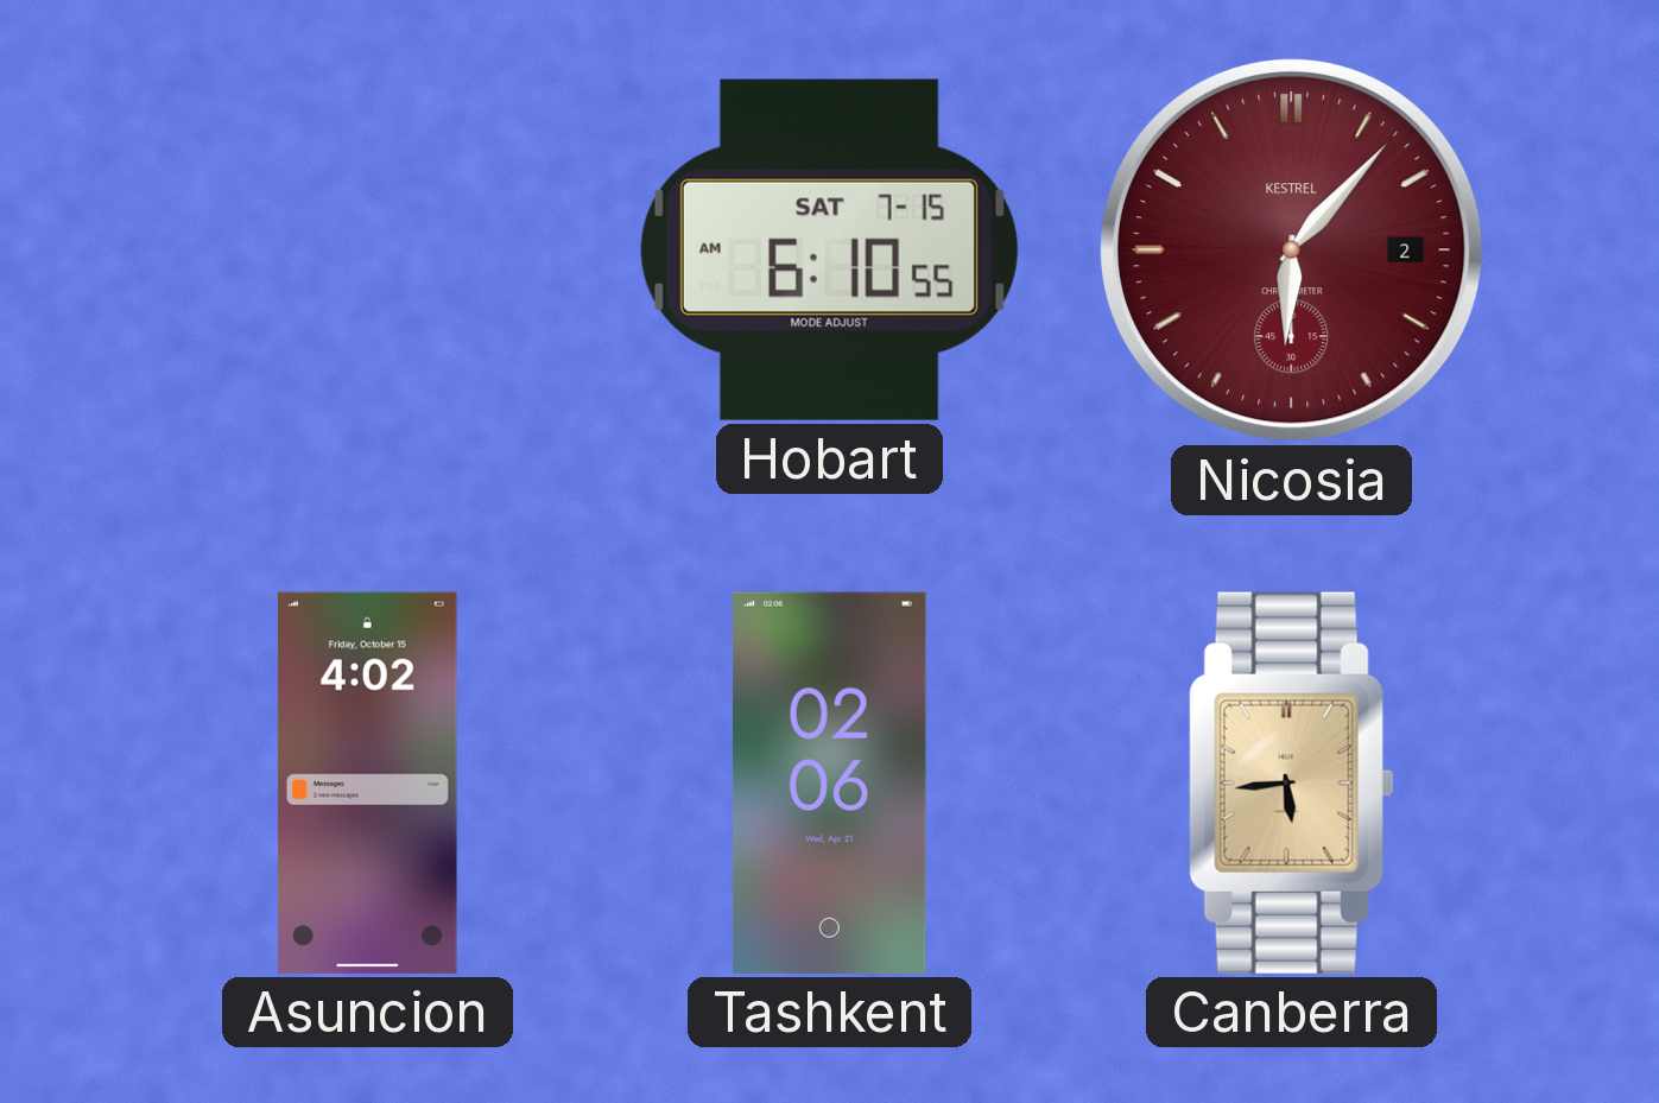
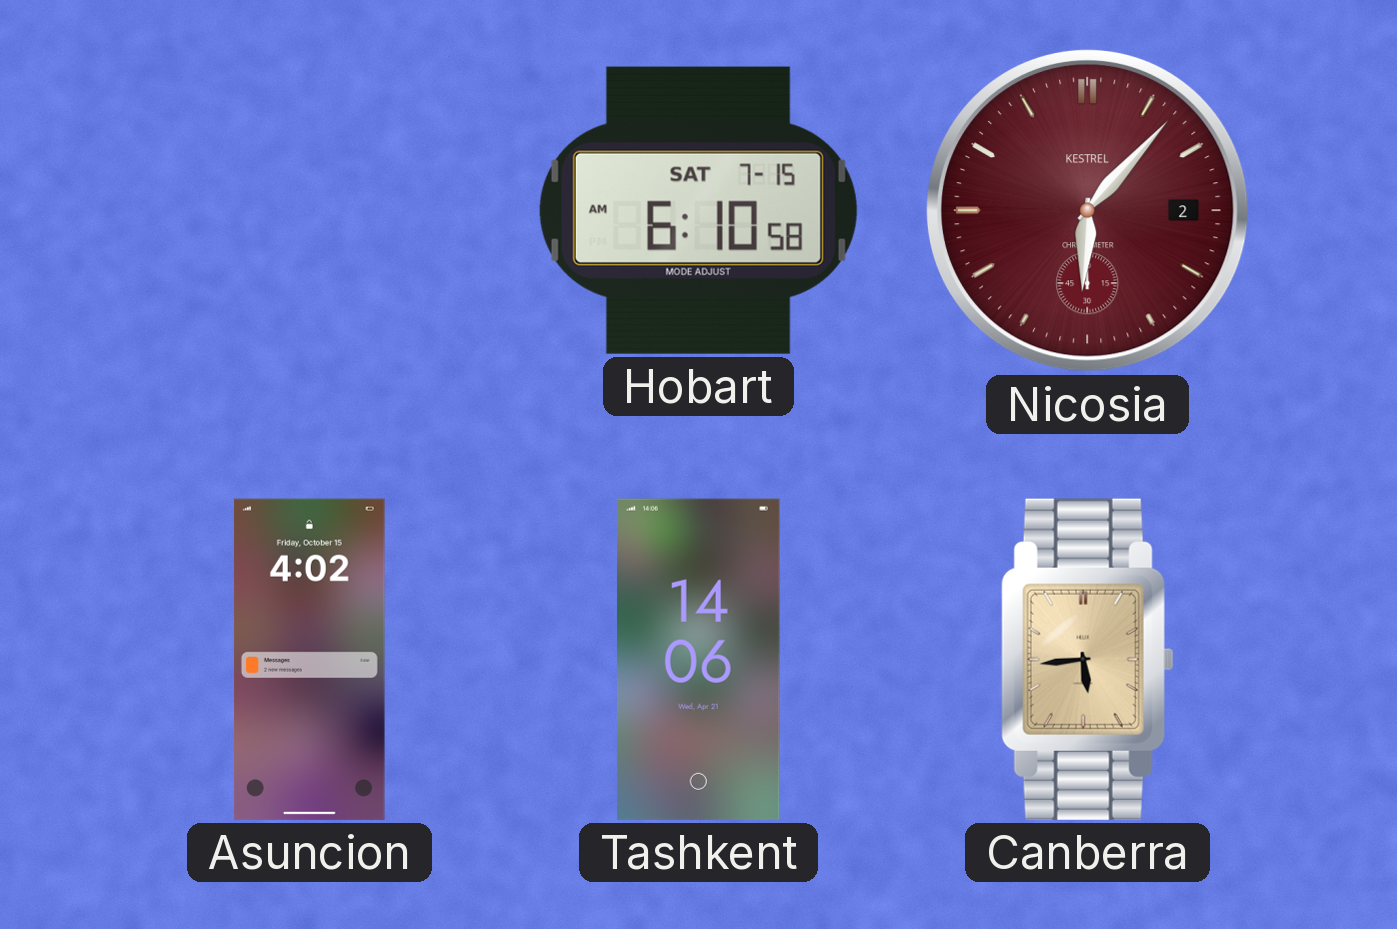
Hobart: 6:10:55 AM -> 6:10:58 AM
Tashkent: 02:06 -> 14:06
